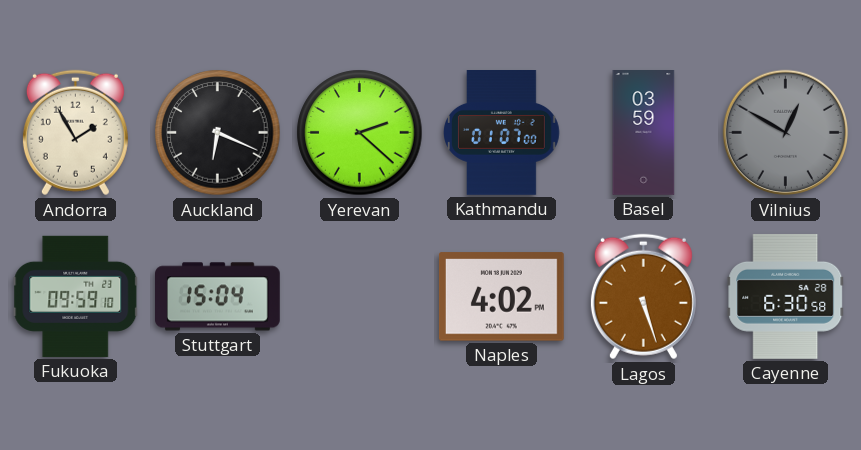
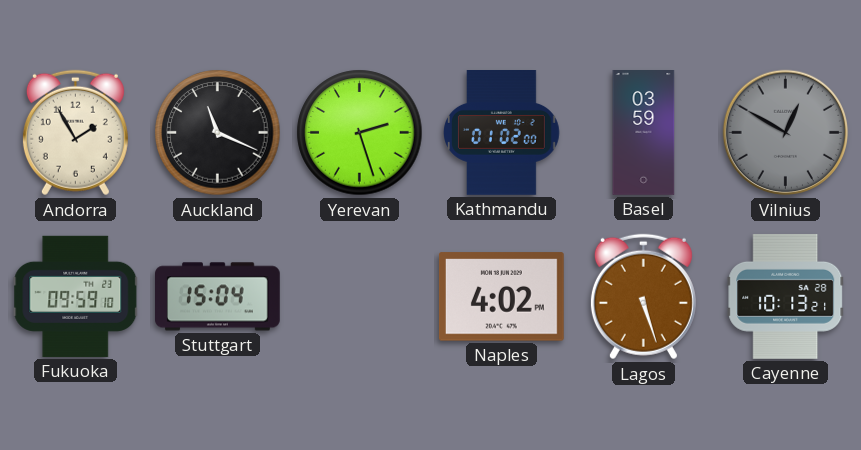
Auckland: 6:19 -> 11:19
Yerevan: 2:22 -> 2:27
Kathmandu: 01:07 -> 01:02
Cayenne: 6:30 -> 10:13
